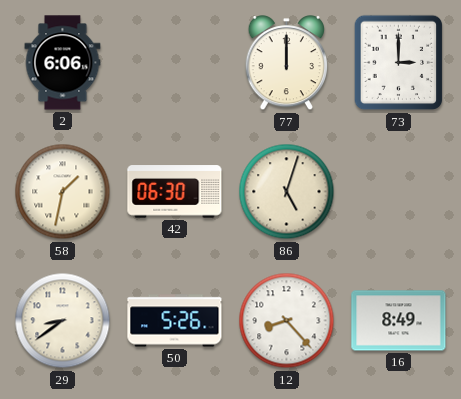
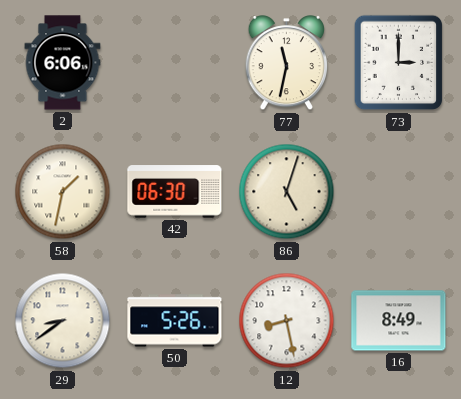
77: 12:00 -> 11:32
12: 8:23 -> 8:28
